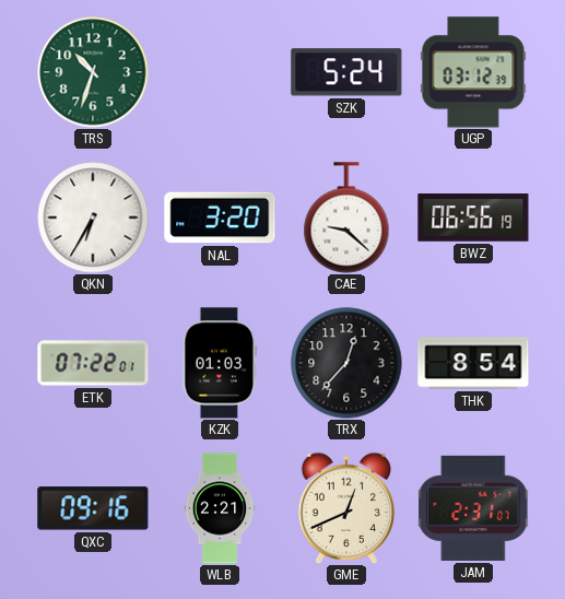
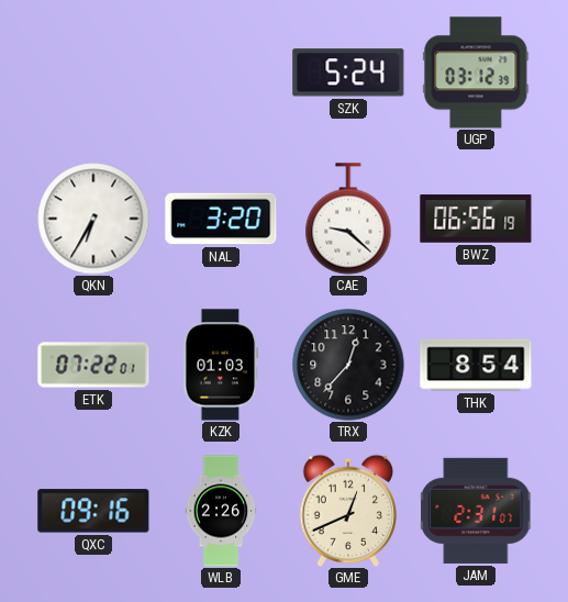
TRS: 10:33 -> none
WLB: 2:21 -> 2:26
